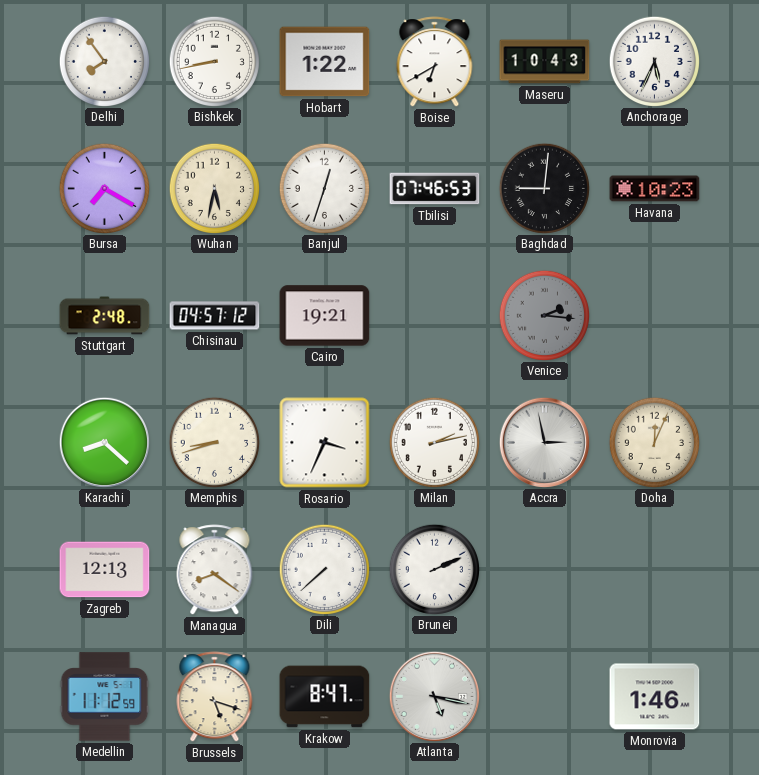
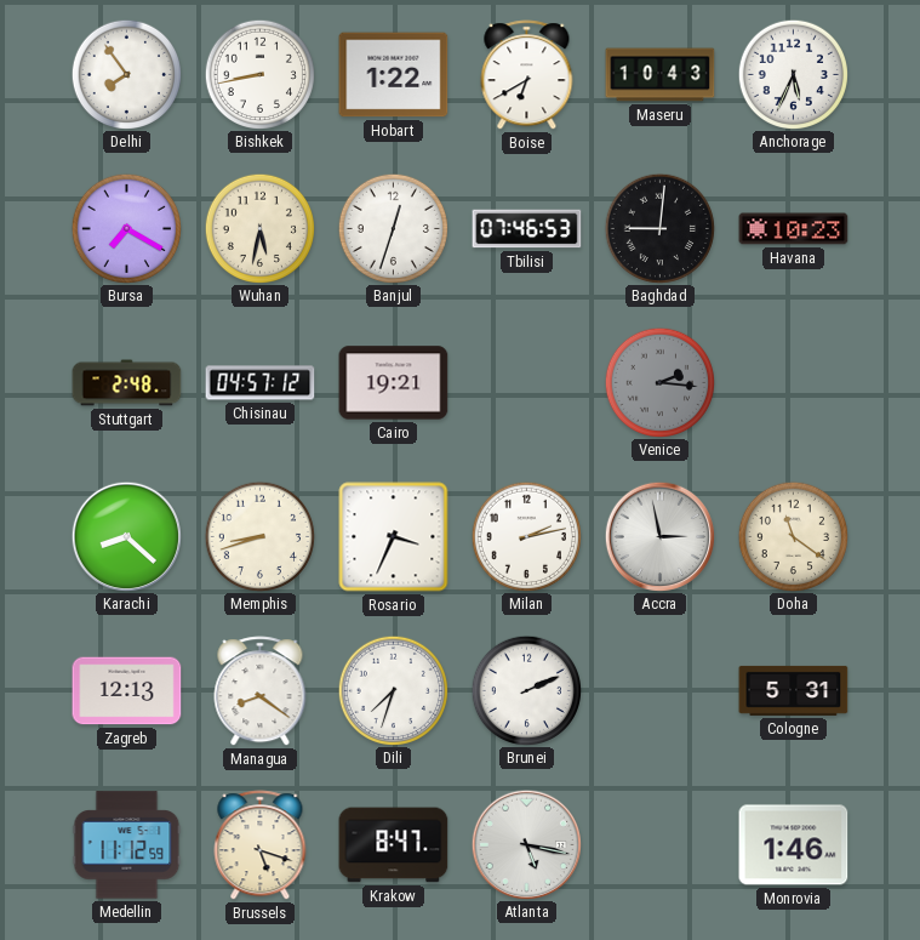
Doha: 12:04 -> 11:21
Dili: 7:38 -> 7:33
Cologne: none -> 5:31
